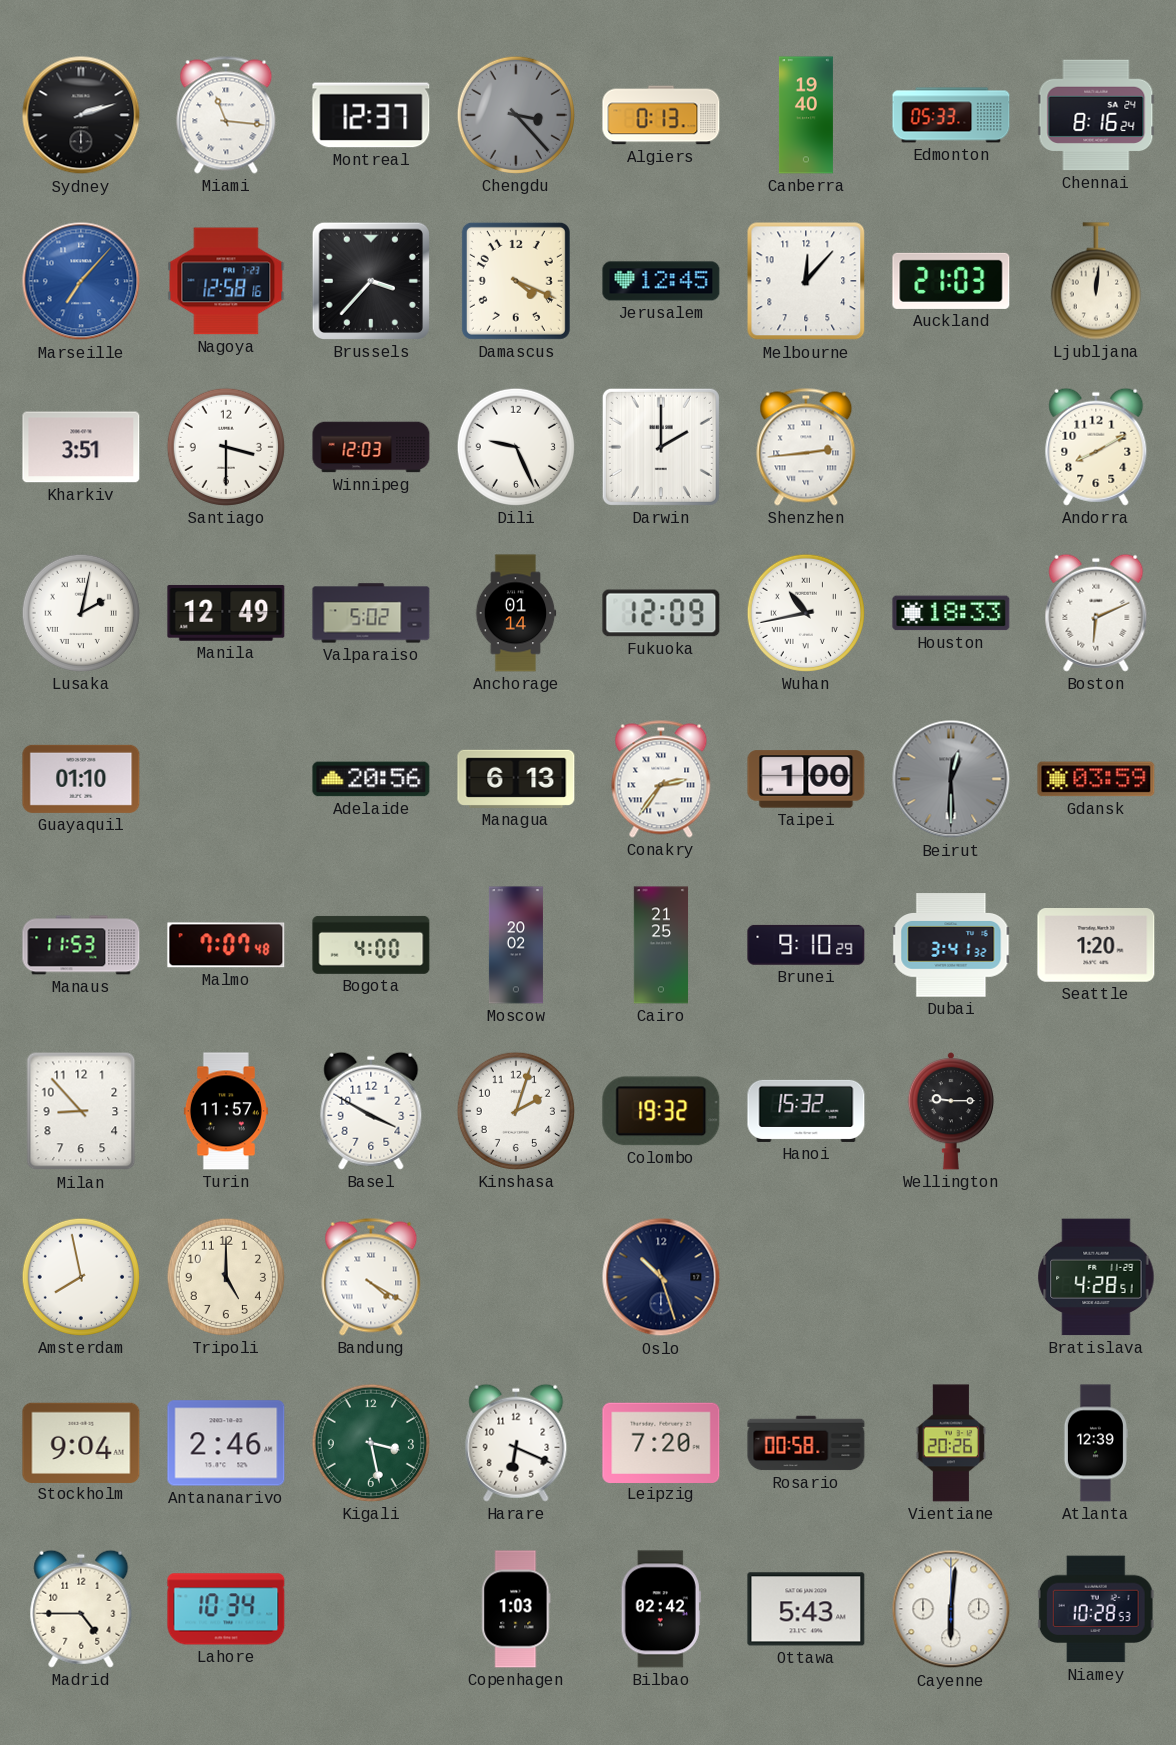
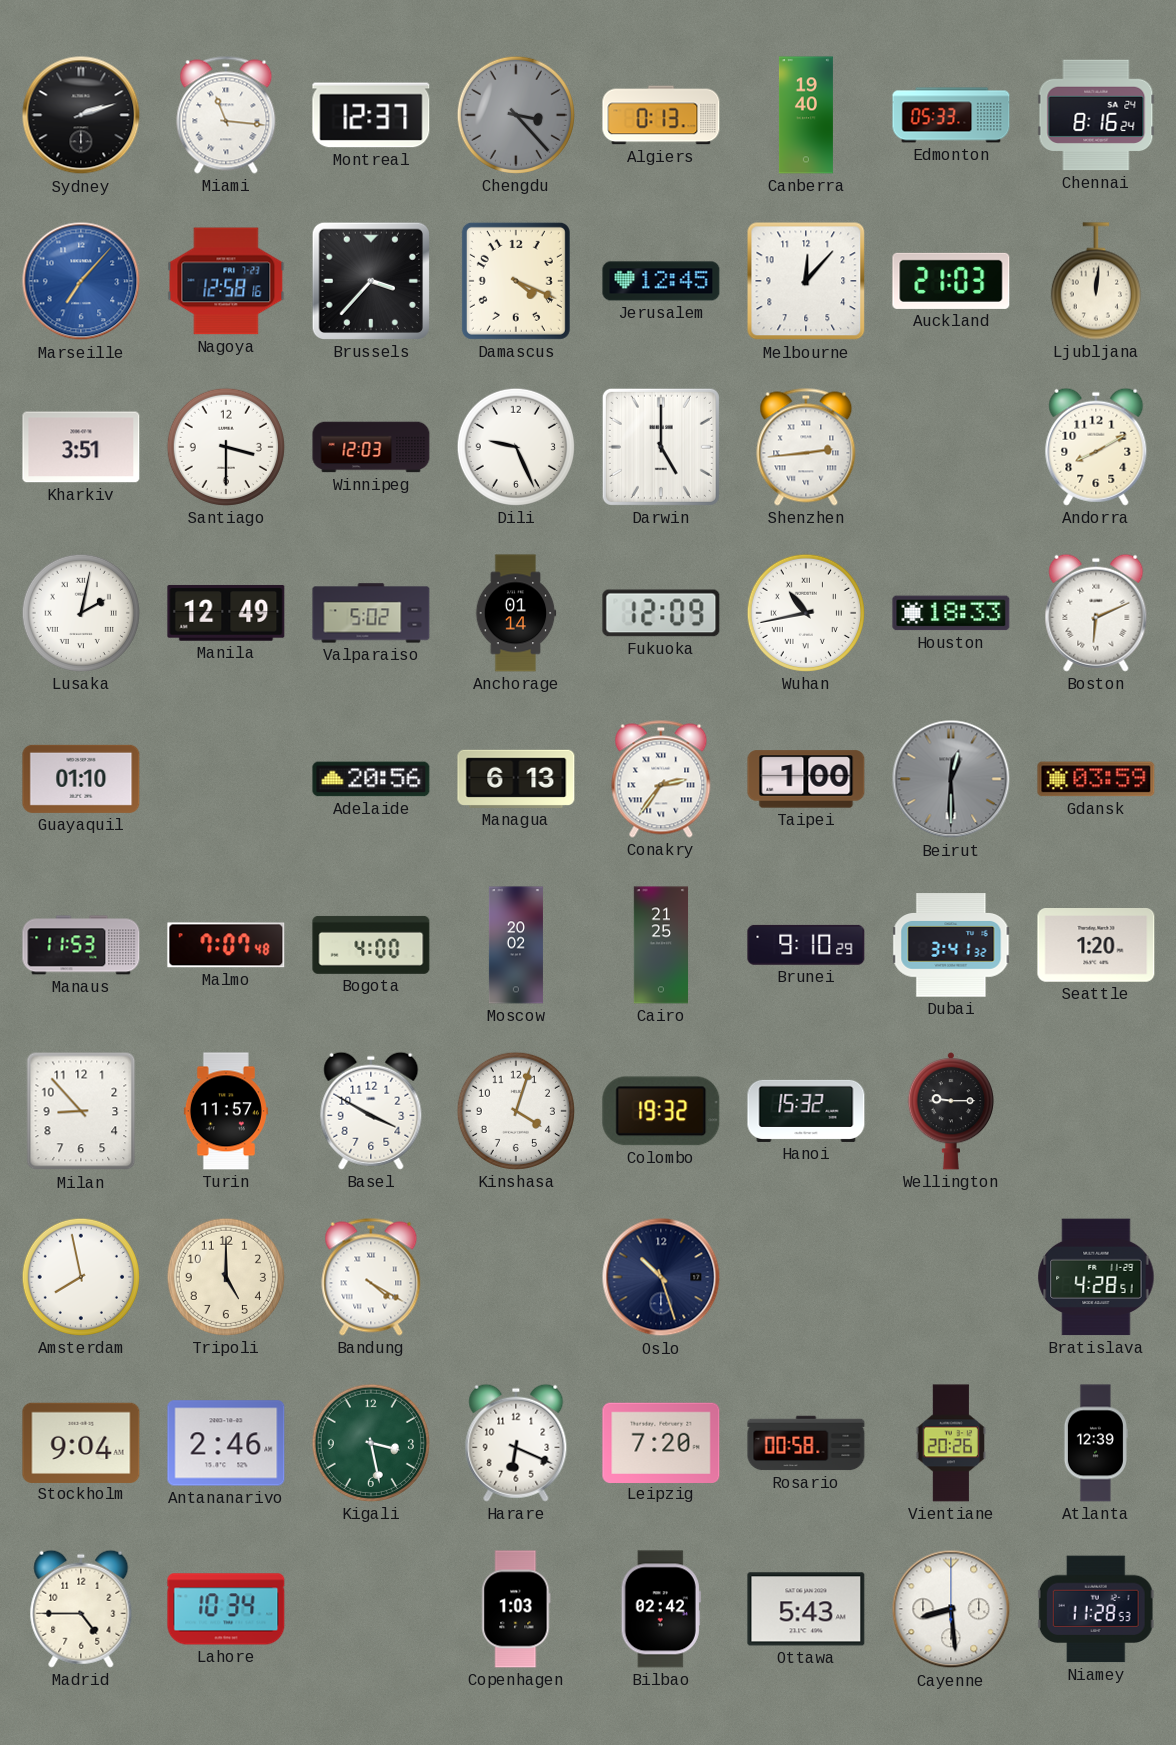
Darwin: 2:00 -> 5:00
Kinshasa: 2:03 -> 4:03
Cayenne: 6:01 -> 8:29
Niamey: 10:28 -> 11:28
